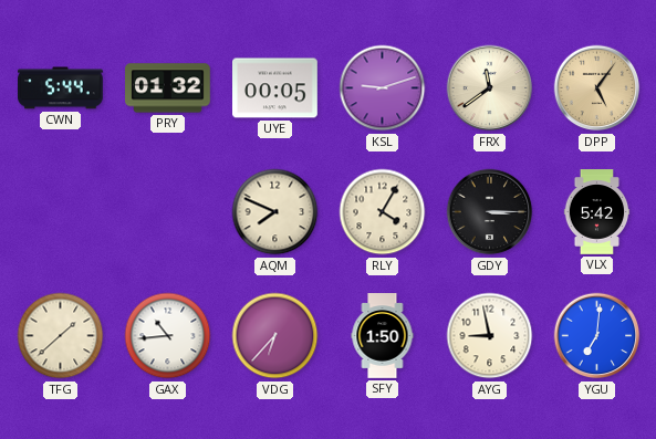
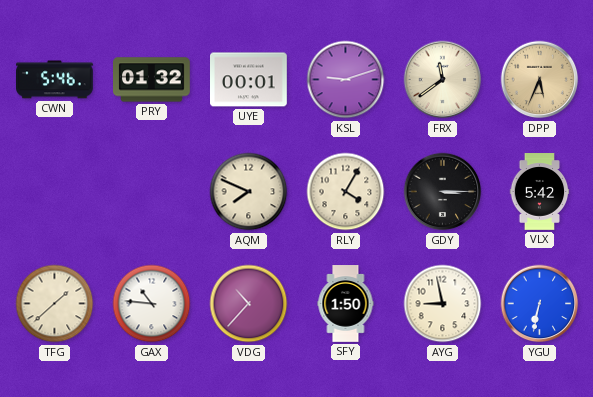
CWN: 5:44 -> 5:46
UYE: 00:05 -> 00:01
DPP: 5:06 -> 5:34
GAX: 10:44 -> 10:46
VDG: 6:37 -> 10:37
YGU: 7:01 -> 6:32
